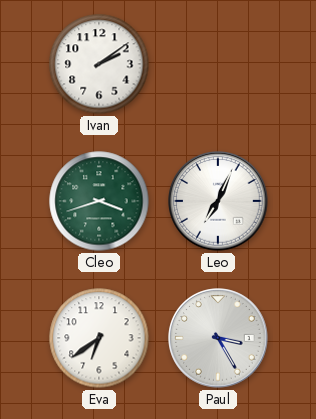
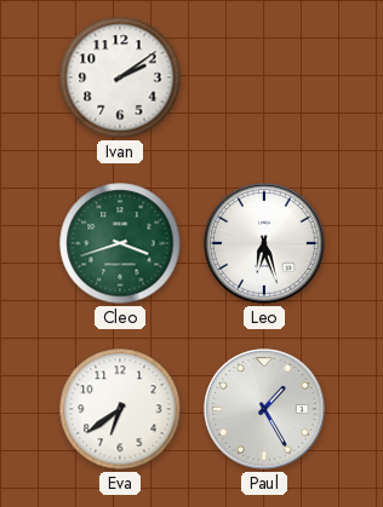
Leo: 7:04 -> 6:27
Paul: 3:25 -> 1:25
